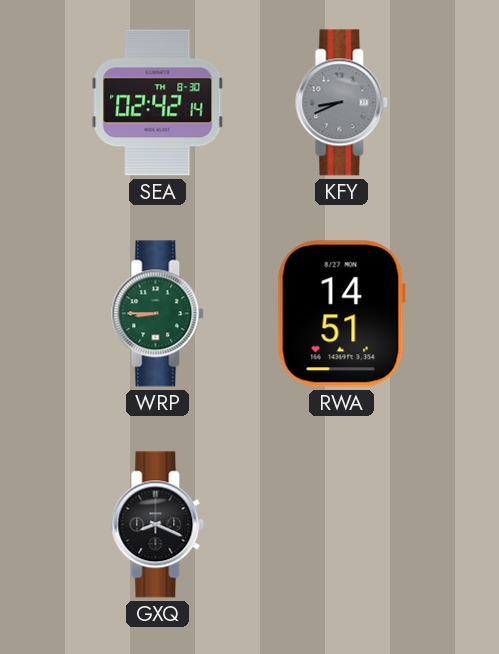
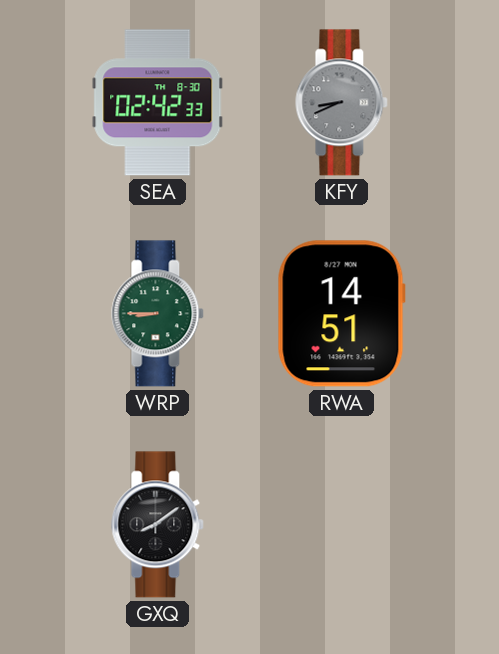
SEA: 02:42:14 -> 02:42:33
GXQ: 8:19 -> 8:09
